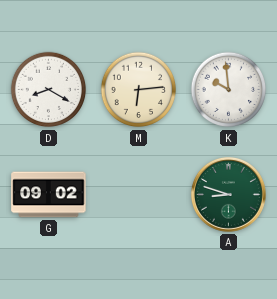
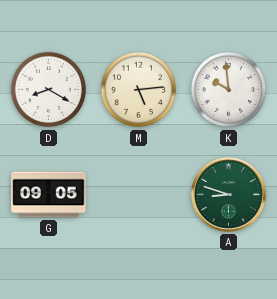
M: 6:14 -> 5:14
G: 09:02 -> 09:05
